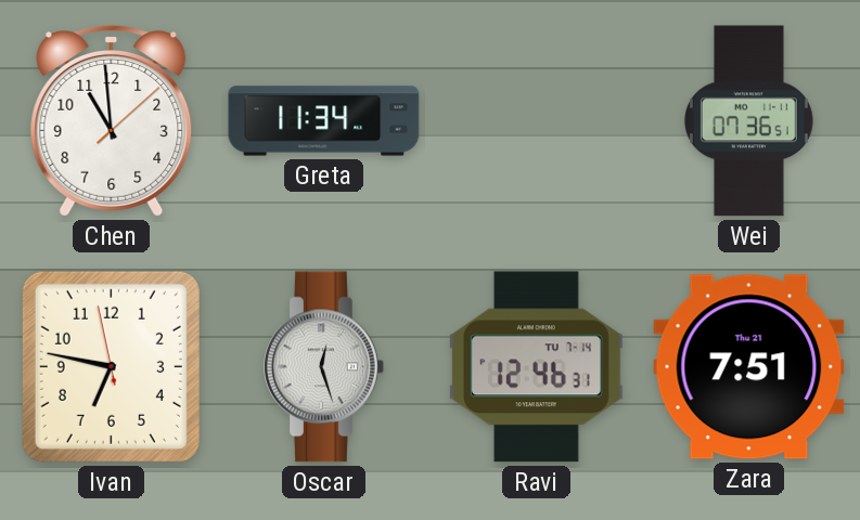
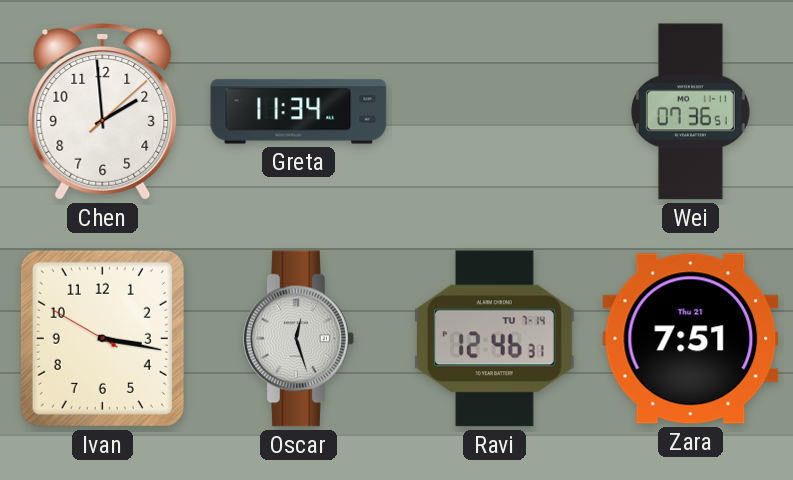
Chen: 10:59 -> 1:59
Ivan: 6:46 -> 3:16
